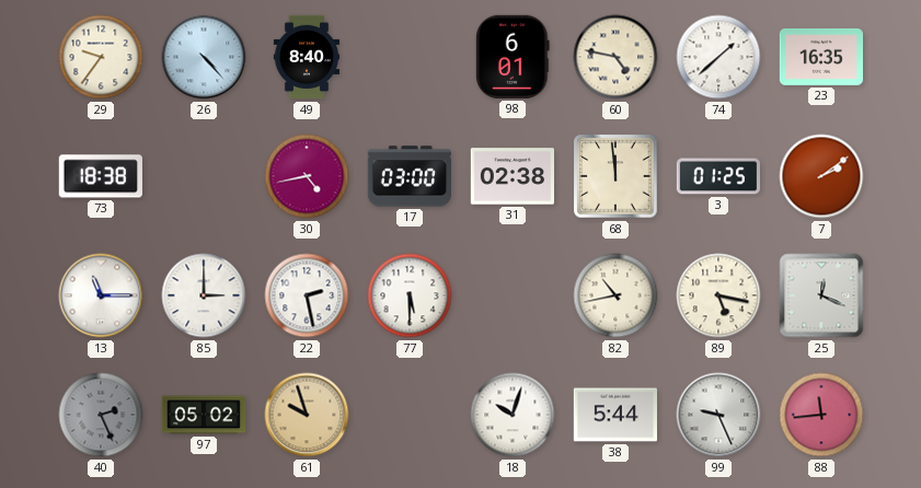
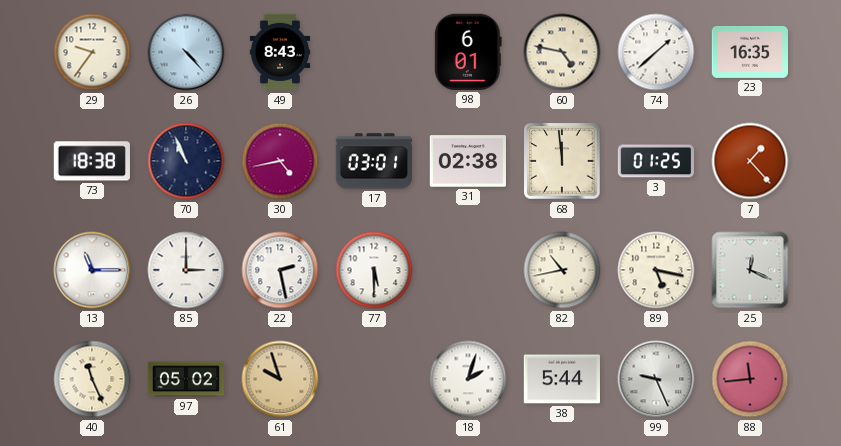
49: 8:40 -> 8:43
70: none -> 10:56
17: 03:00 -> 03:01
7: 2:09 -> 1:23
40: 2:26 -> 11:26
40 dial: grey -> cream
18: 10:03 -> 2:03
